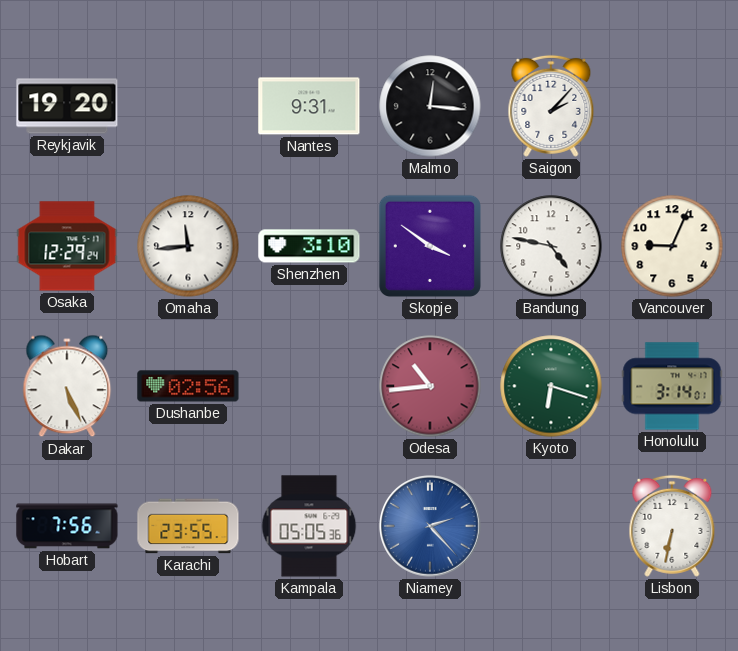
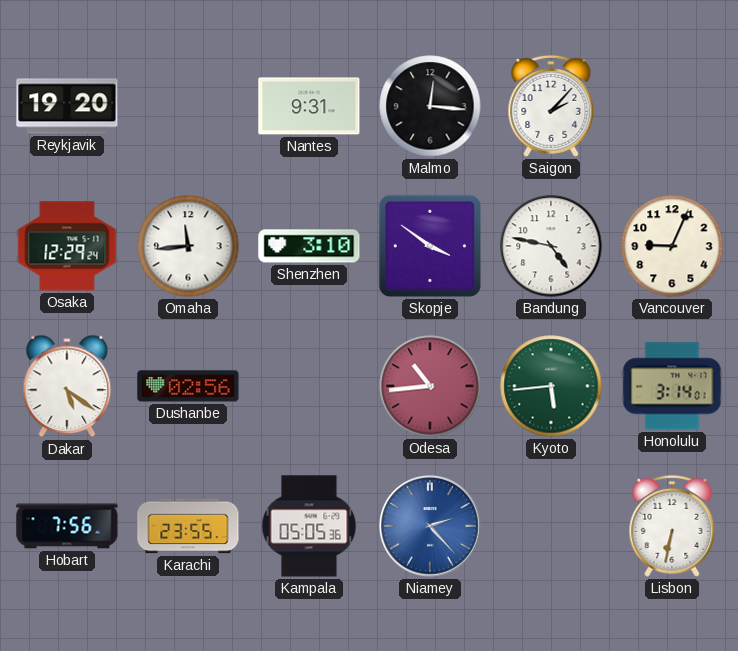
Dakar: 5:26 -> 5:21
Kyoto: 6:18 -> 5:44
